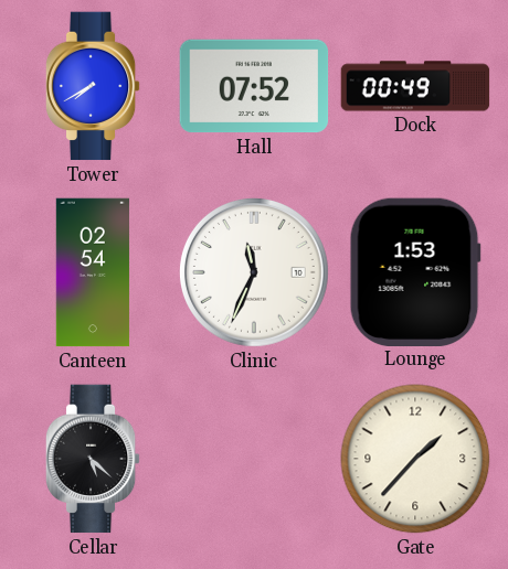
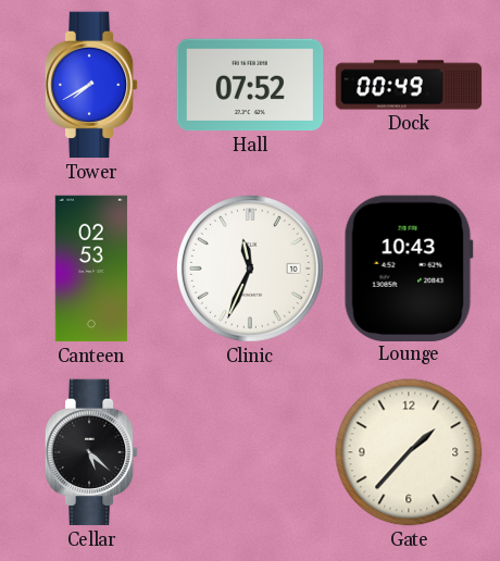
Canteen: 02:54 -> 02:53
Lounge: 1:53 -> 10:43
